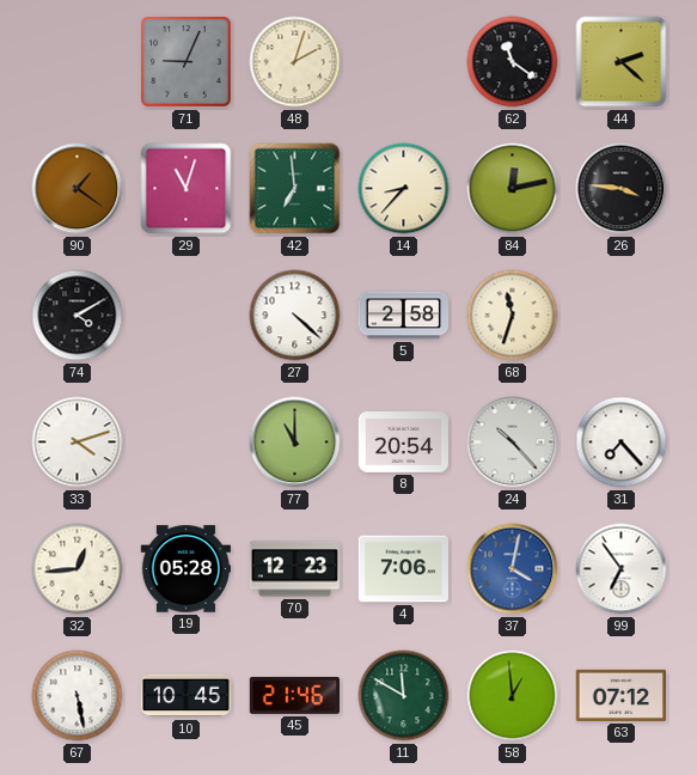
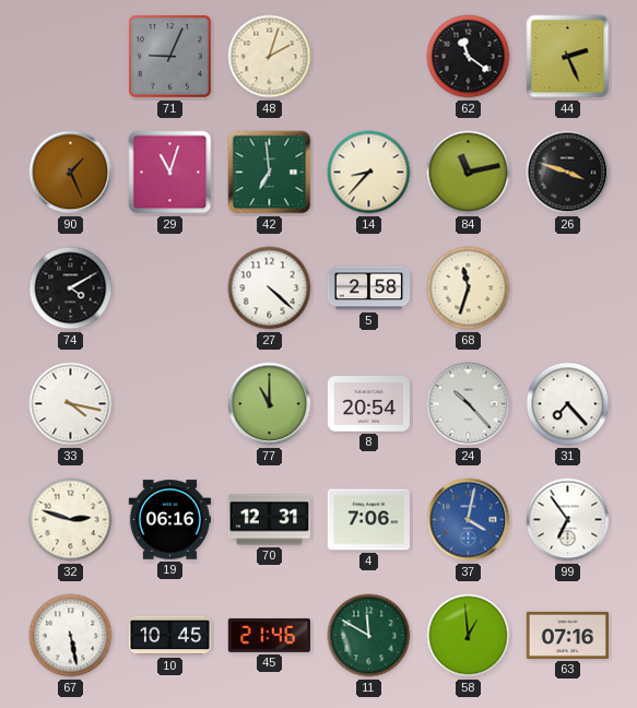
44: 2:22 -> 2:26
90: 1:21 -> 1:26
84: 12:13 -> 11:13
26: 3:46 -> 3:48
33: 4:12 -> 4:17
32: 12:44 -> 2:48
19: 05:28 -> 06:16
70: 12:23 -> 12:31
63: 07:12 -> 07:16
